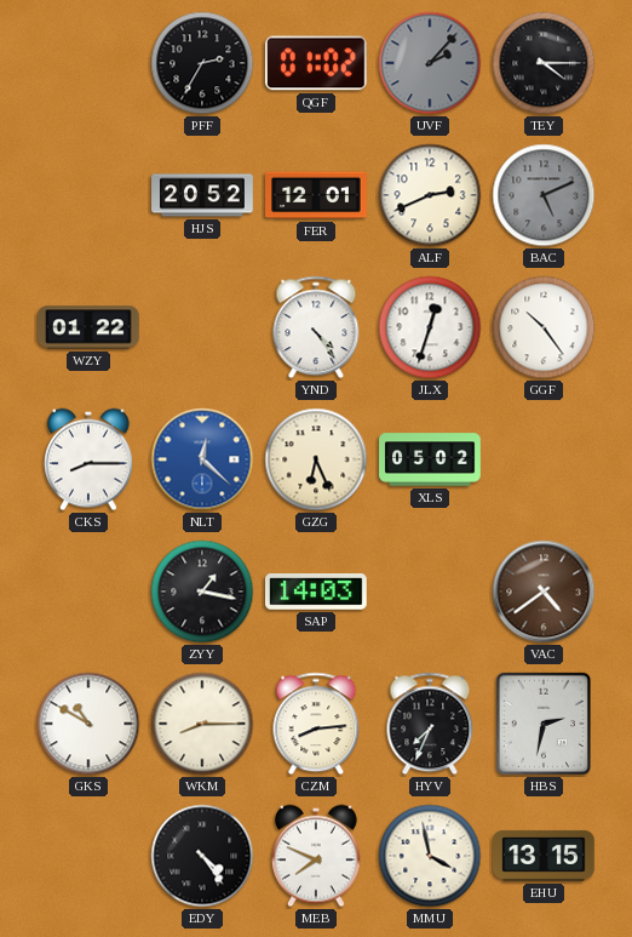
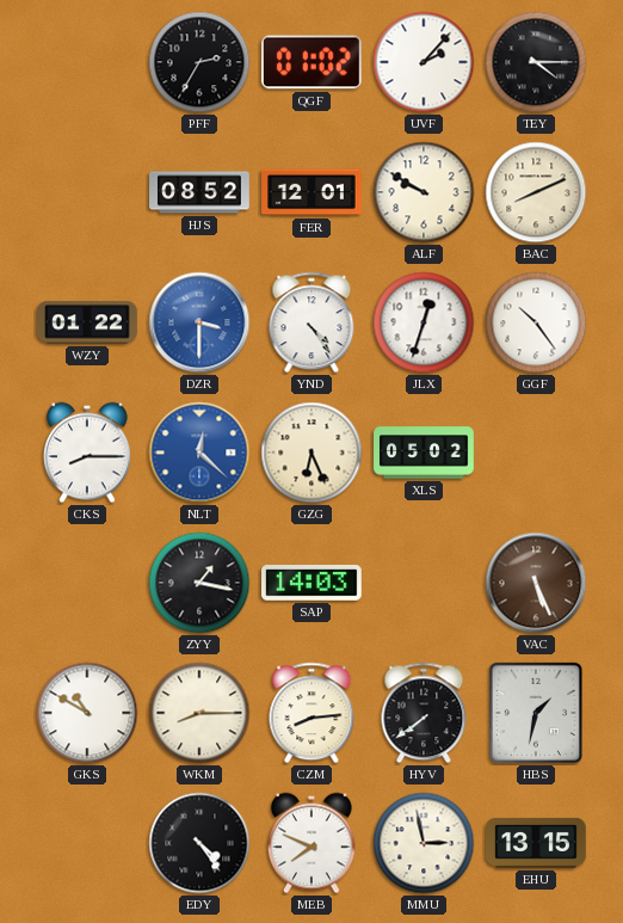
UVF dial: grey -> white
HJS: 20:52 -> 08:52
ALF: 2:41 -> 9:50
BAC: 5:11 -> 8:11
BAC dial: grey -> cream
DZR: none -> 3:30
VAC: 4:39 -> 5:26
HYV: 7:34 -> 7:39
HBS: 2:32 -> 1:32
MMU: 3:58 -> 2:58
